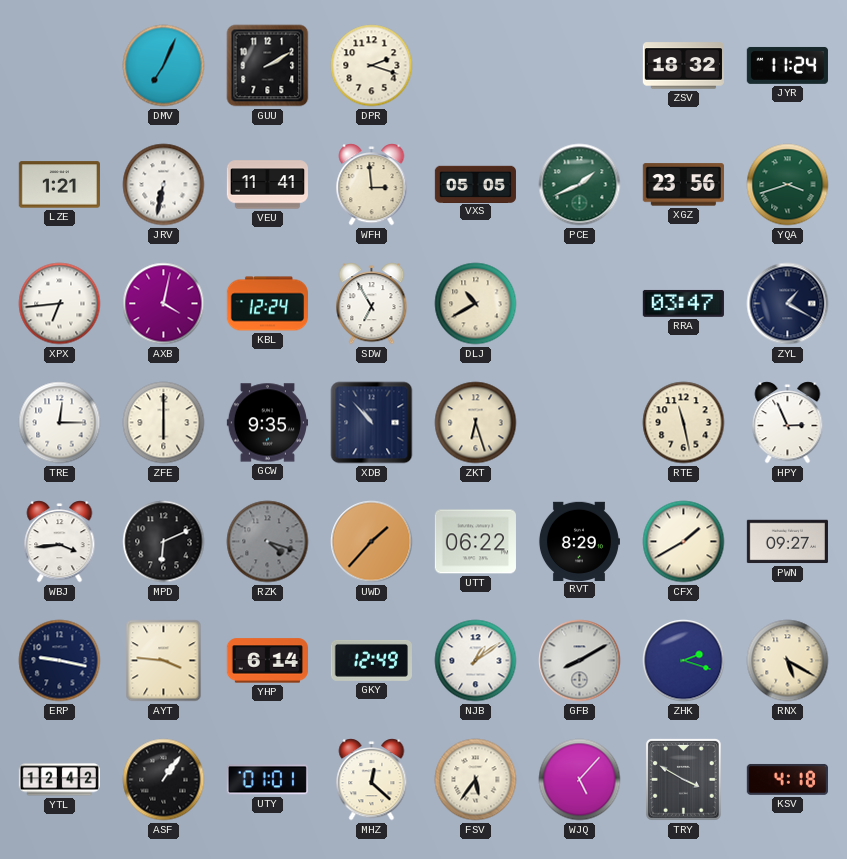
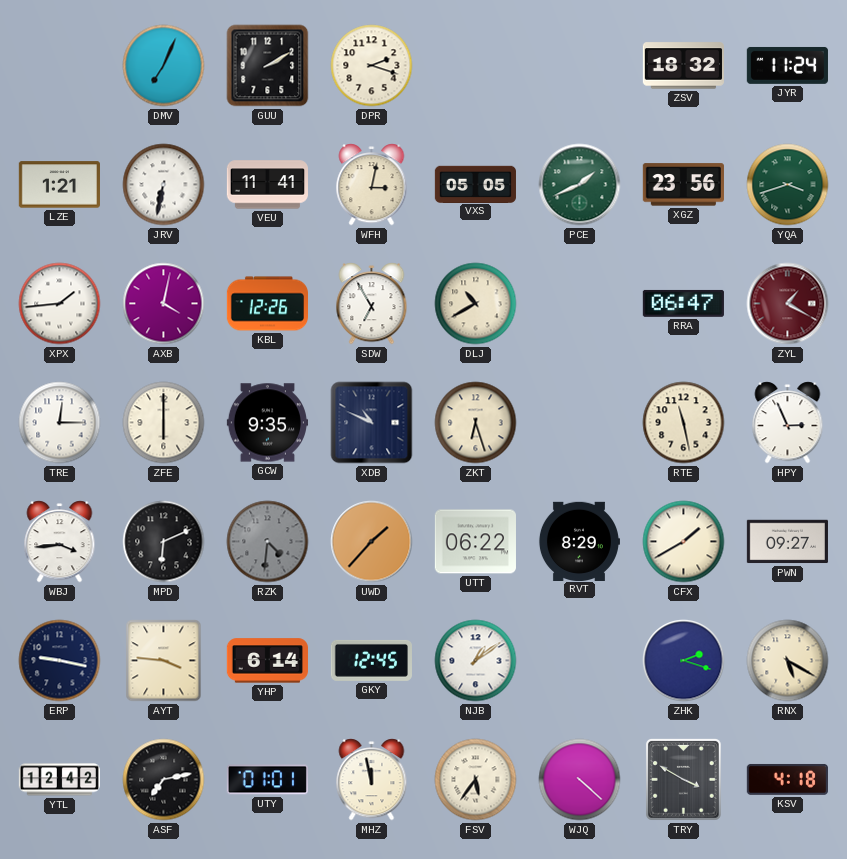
WFH: 2:59 -> 3:02
XPX: 6:44 -> 1:44
KBL: 12:24 -> 12:26
RRA: 03:47 -> 06:47
ZYL dial: navy -> burgundy
XDB: 10:53 -> 10:49
RZK: 4:18 -> 4:31
GKY: 12:49 -> 12:45
GFB: 8:10 -> none
ASF: 1:06 -> 7:13
MHZ: 12:22 -> 11:58
WJQ: 5:07 -> 4:22
